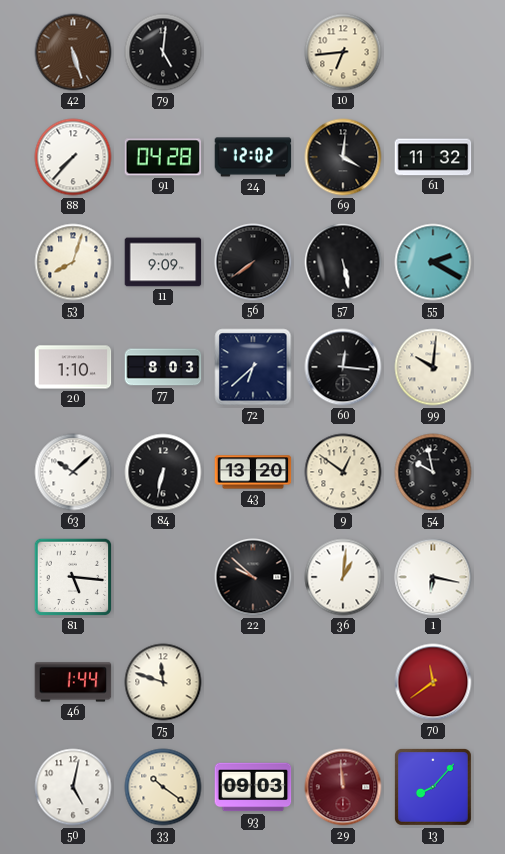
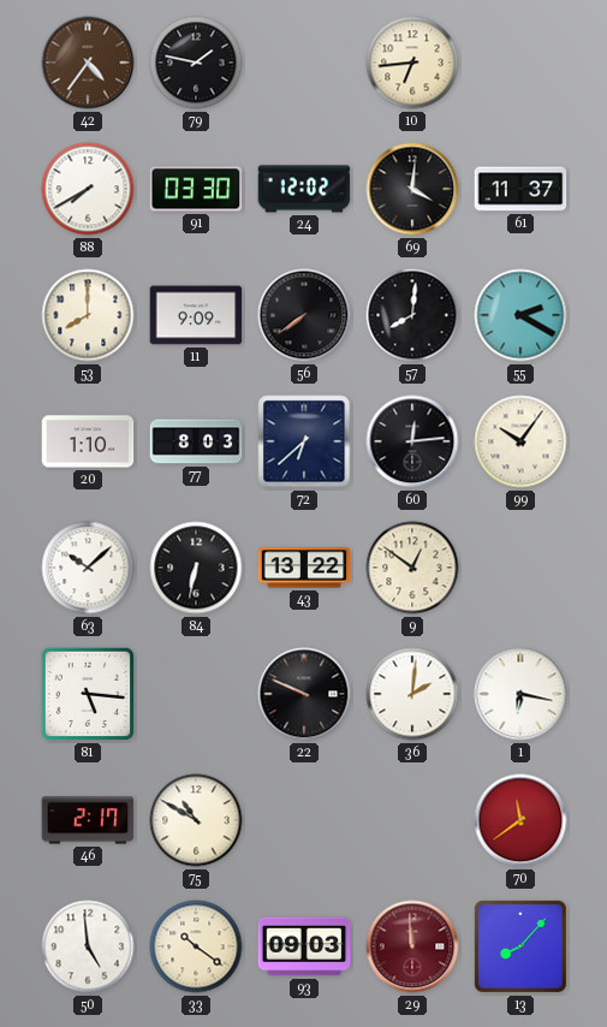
42: 5:27 -> 4:36
79: 5:01 -> 1:47
88: 7:37 -> 7:40
91: 04:28 -> 03:30
61: 11:32 -> 11:37
53: 8:03 -> 8:00
57: 5:28 -> 8:01
60: 12:16 -> 12:14
99: 10:01 -> 10:06
43: 13:20 -> 13:22
54: 9:58 -> none
22: 9:52 -> 9:49
36: 1:01 -> 2:01
46: 1:44 -> 2:17
75: 11:48 -> 10:50
50: 5:02 -> 4:59
